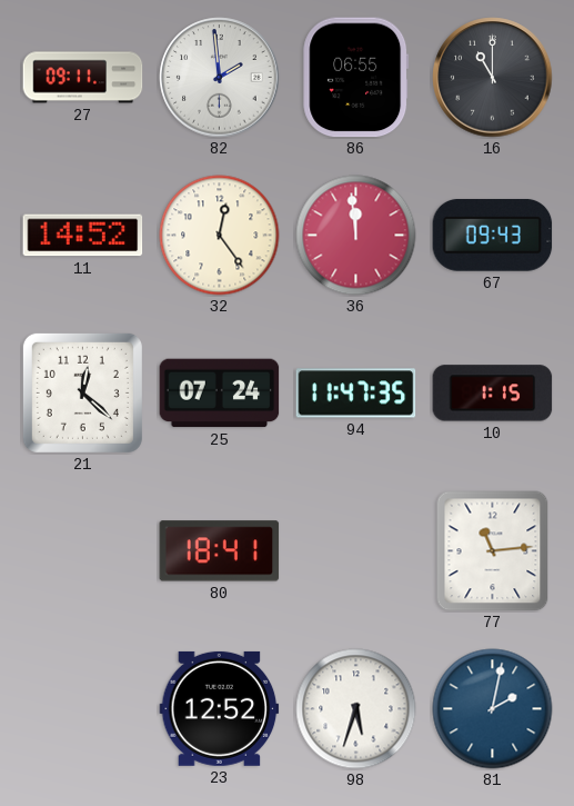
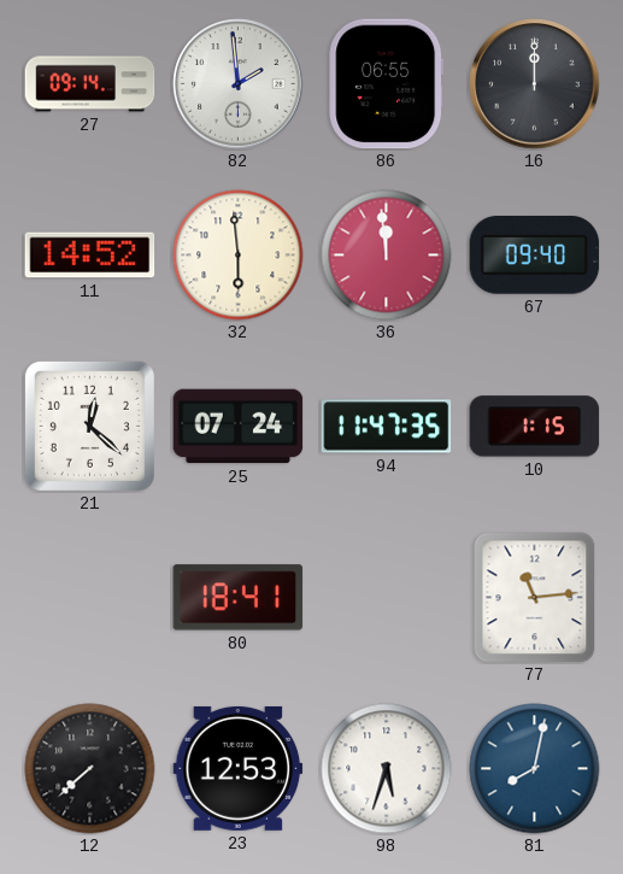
27: 09:11 -> 09:14
16: 11:00 -> 12:00
32: 12:24 -> 5:59
67: 09:43 -> 09:40
12: none -> 7:38
23: 12:52 -> 12:53
81: 2:02 -> 8:02
